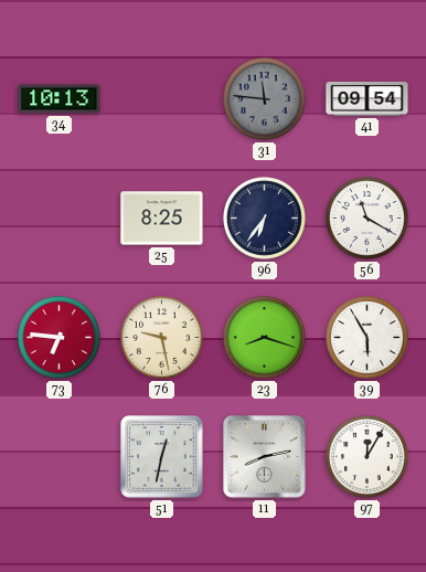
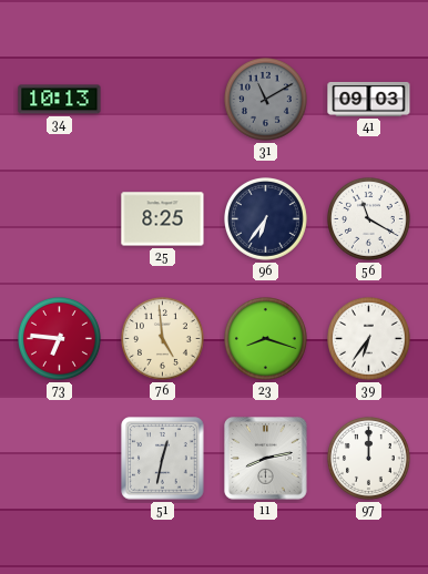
31: 11:46 -> 11:10
41: 09:54 -> 09:03
76: 9:28 -> 4:59
39: 5:55 -> 6:36
97: 12:05 -> 12:00
